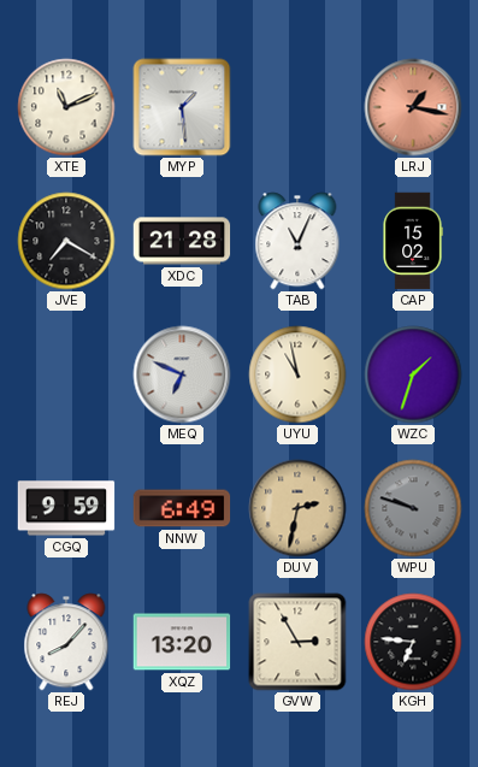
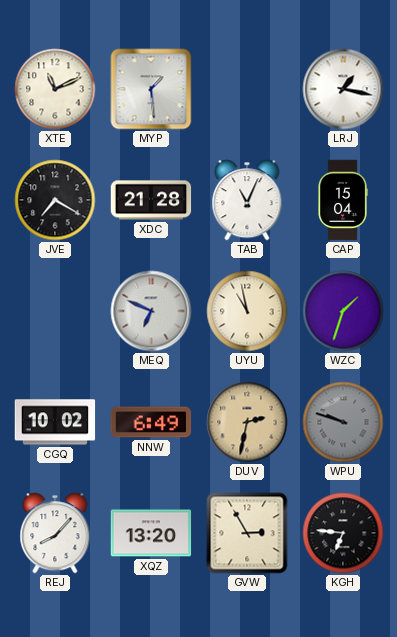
LRJ dial: salmon -> white
CAP: 15:02 -> 15:04
CGQ: 9:59 -> 10:02
